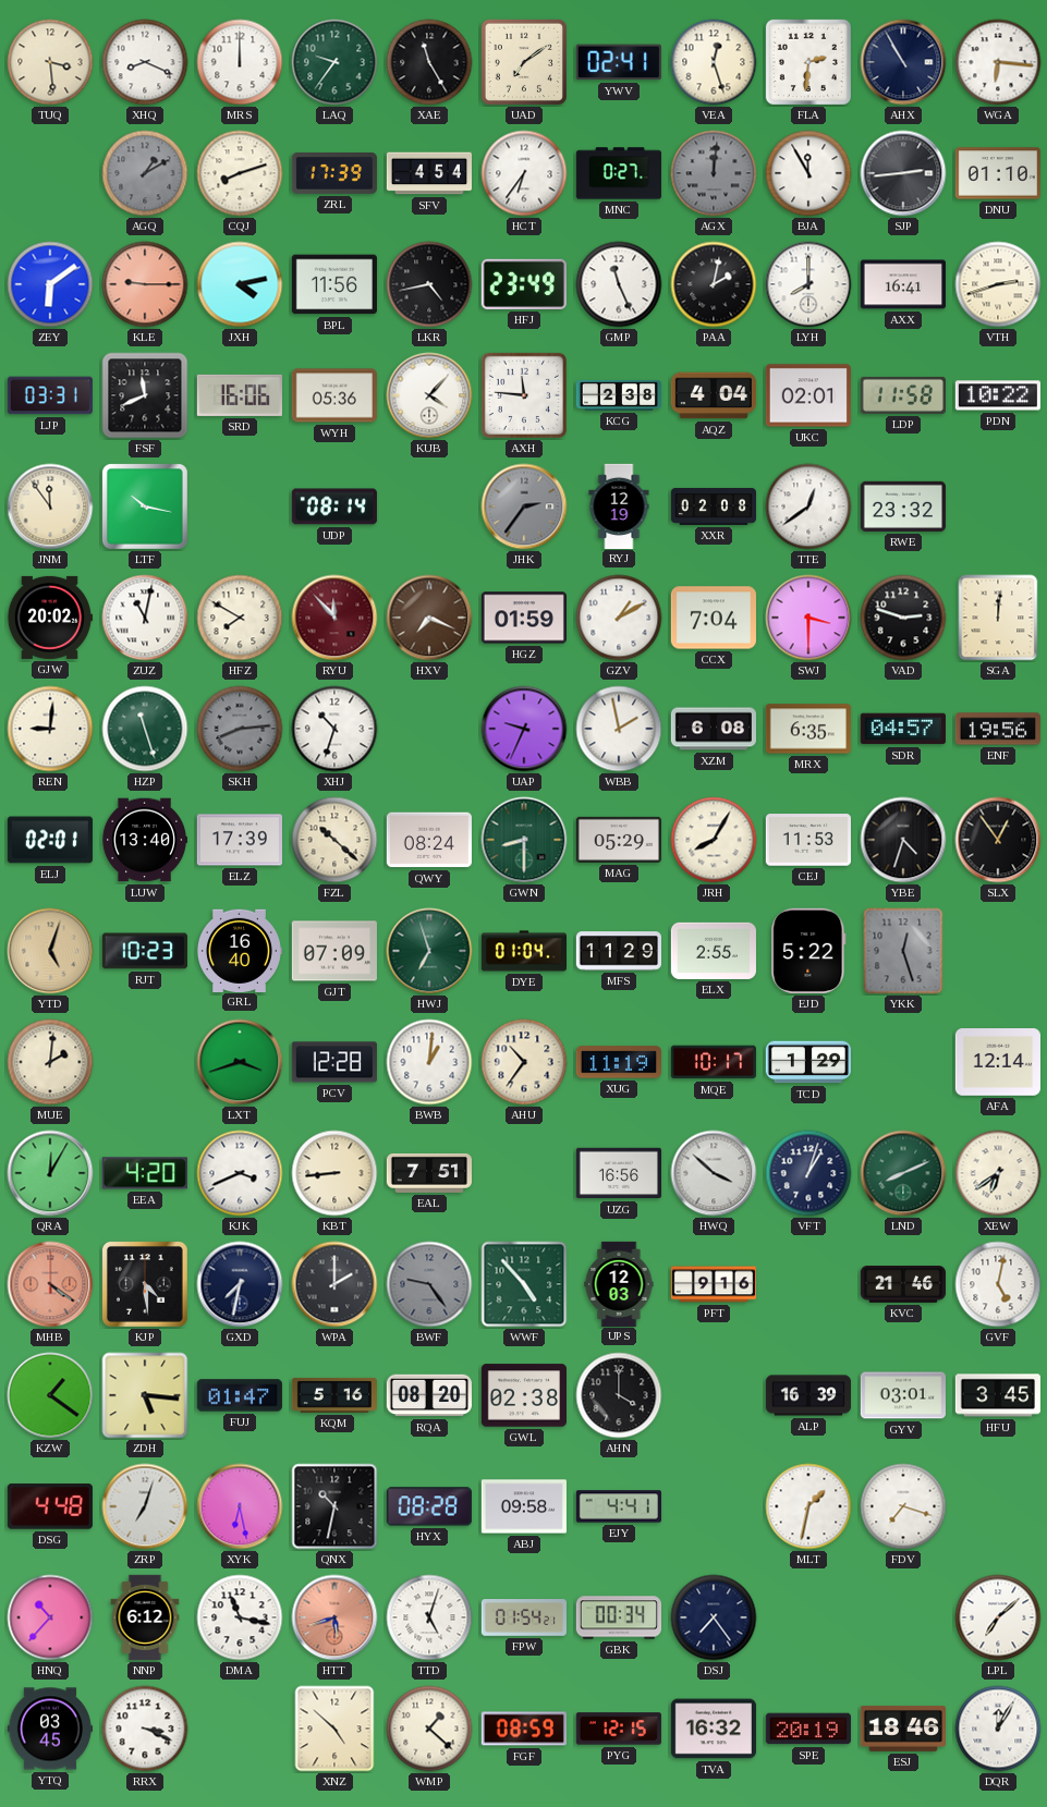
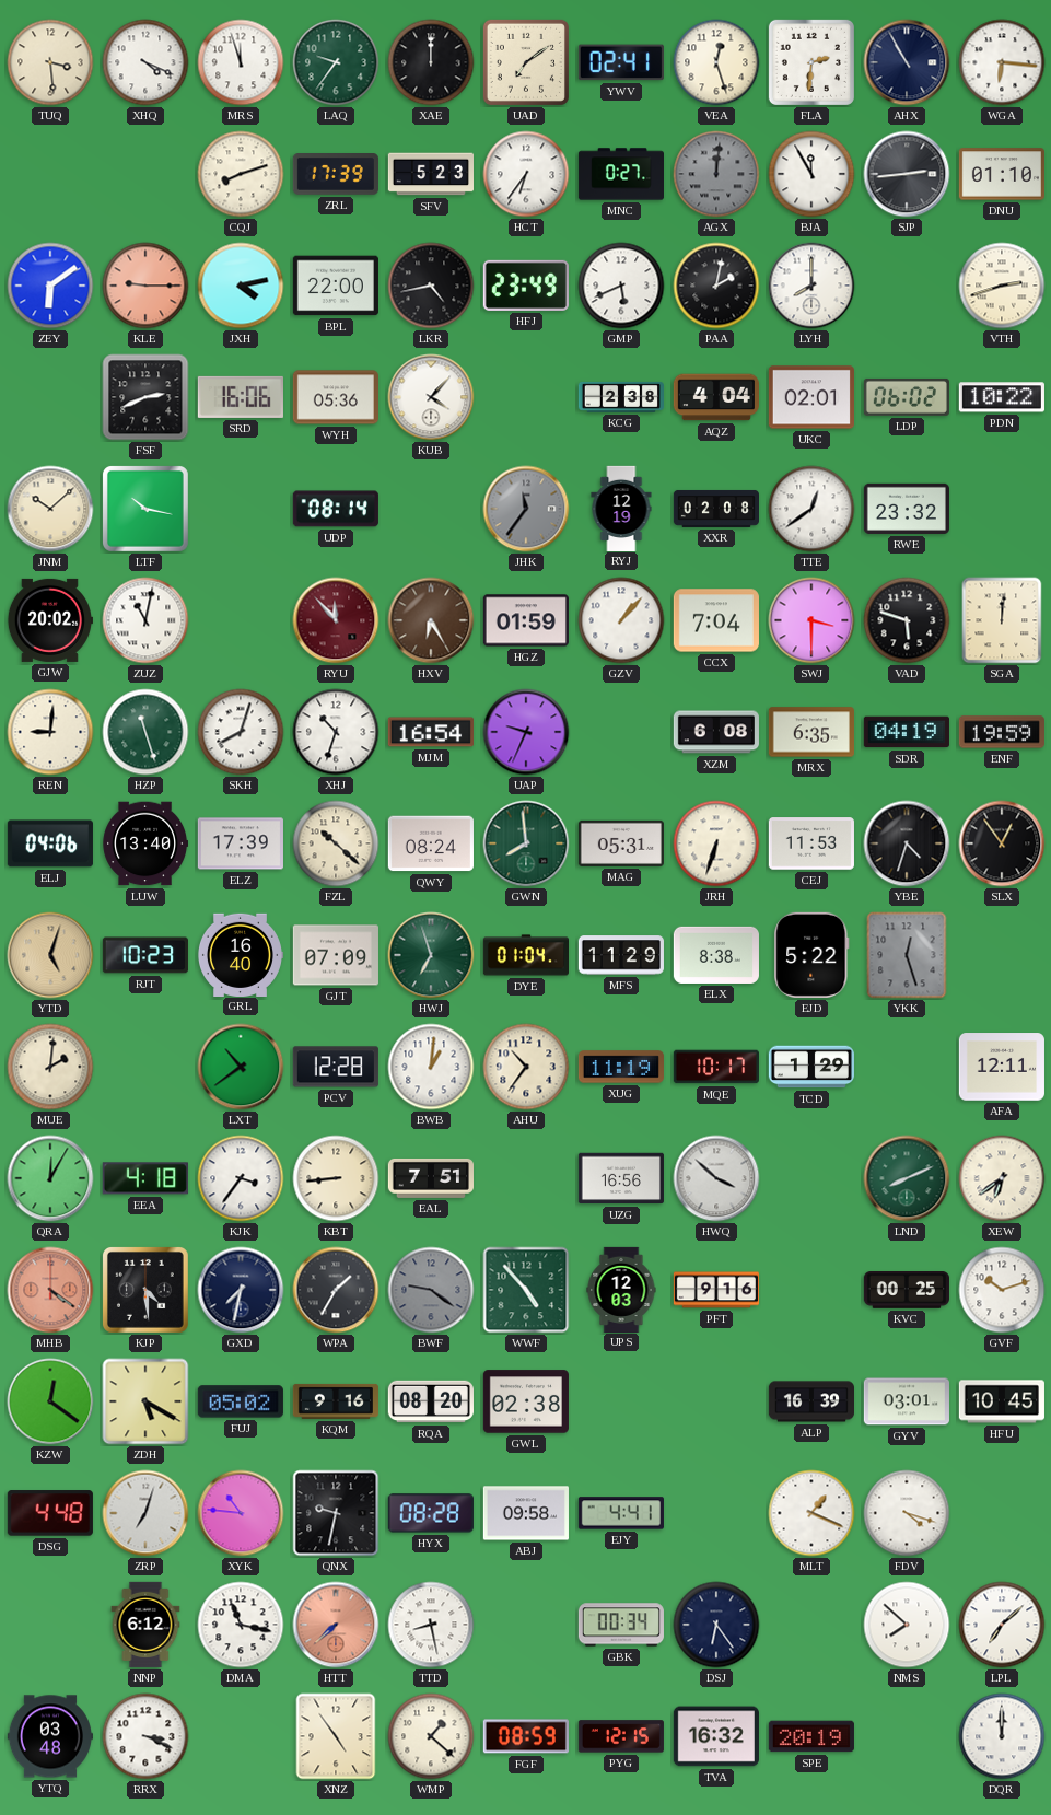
XHQ: 8:19 -> 4:19
MRS: 12:00 -> 11:57
XAE: 11:25 -> 12:00
AGQ: 1:10 -> none
SFV: 4:54 -> 5:23
BPL: 11:56 -> 22:00
GMP: 11:26 -> 5:41
AXX: 16:41 -> none
LJP: 03:31 -> none
FSF: 11:41 -> 2:41
AXH: 11:46 -> none
LDP: 11:58 -> 06:02
JNM: 11:54 -> 10:08
JHK: 2:36 -> 11:36
HFZ: 7:50 -> none
HXV: 7:19 -> 6:25
GZV: 1:10 -> 1:07
VAD: 2:48 -> 5:48
SKH: 8:14 -> 8:03
SKH dial: grey -> white
MJM: none -> 16:54
WBB: 1:58 -> none
SDR: 04:57 -> 04:19
ENF: 19:56 -> 19:59
ELJ: 02:01 -> 04:06
GWN: 8:30 -> 7:59
MAG: 05:29 -> 05:31
JRH: 8:05 -> 6:33
ELX: 2:55 -> 8:38
LXT: 3:42 -> 10:39
AFA: 12:14 -> 12:11
EEA: 4:20 -> 4:18
KJK: 3:41 -> 3:36
VFT: 1:03 -> none
WPA: 2:00 -> 1:35
BWF: 9:24 -> 9:21
KVC: 21:46 -> 00:25
GVF: 5:02 -> 10:12
KZW: 1:21 -> 12:21
ZDH: 5:16 -> 5:20
FUJ: 01:47 -> 05:02
KQM: 5:16 -> 9:16
AHN: 4:00 -> none
HFU: 3:45 -> 10:45
XYK: 6:28 -> 10:46
QNX: 10:32 -> 9:32
MLT: 1:32 -> 1:19
FDV: 7:18 -> 4:18
HNQ: 10:37 -> none
HTT: 5:42 -> 7:38
TTD: 5:03 -> 8:28
FPW: 01:54 -> none
DSJ: 7:24 -> 6:24
NMS: none -> 7:52
YTQ: 03:45 -> 03:48
XNZ: 4:52 -> 4:54
ESJ: 18:46 -> none
DQR: 12:05 -> 12:00
